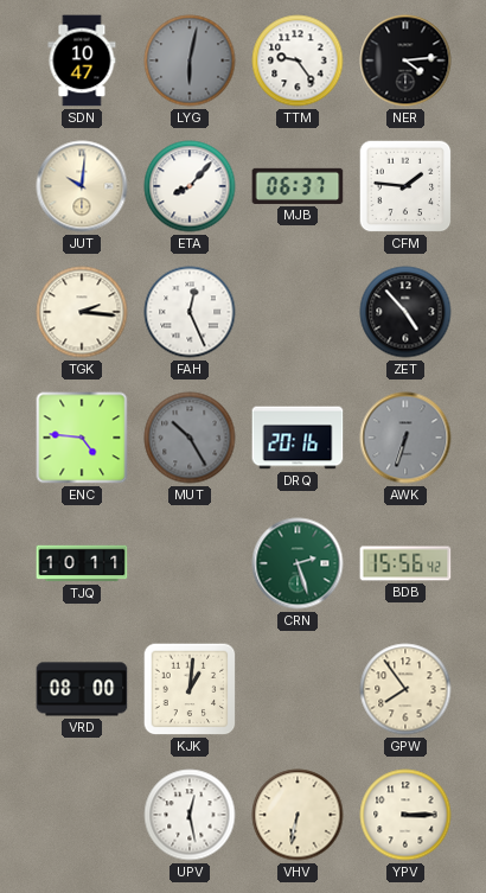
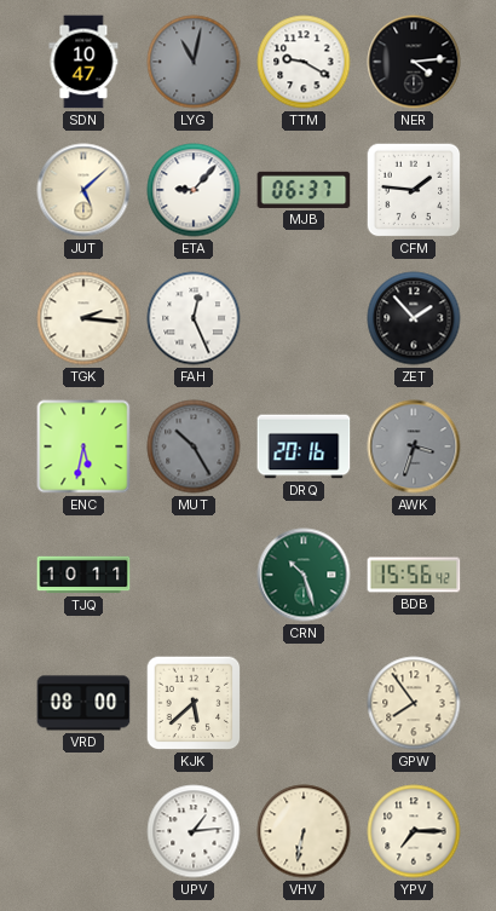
LYG: 6:02 -> 11:02
TTM: 9:24 -> 9:20
JUT: 10:01 -> 5:08
ETA: 8:07 -> 9:07
ZET: 4:53 -> 1:53
ENC: 4:46 -> 5:32
AWK: 6:33 -> 3:33
CRN: 2:27 -> 10:27
KJK: 1:01 -> 5:38
UPV: 12:28 -> 1:14
YPV: 3:15 -> 7:15
